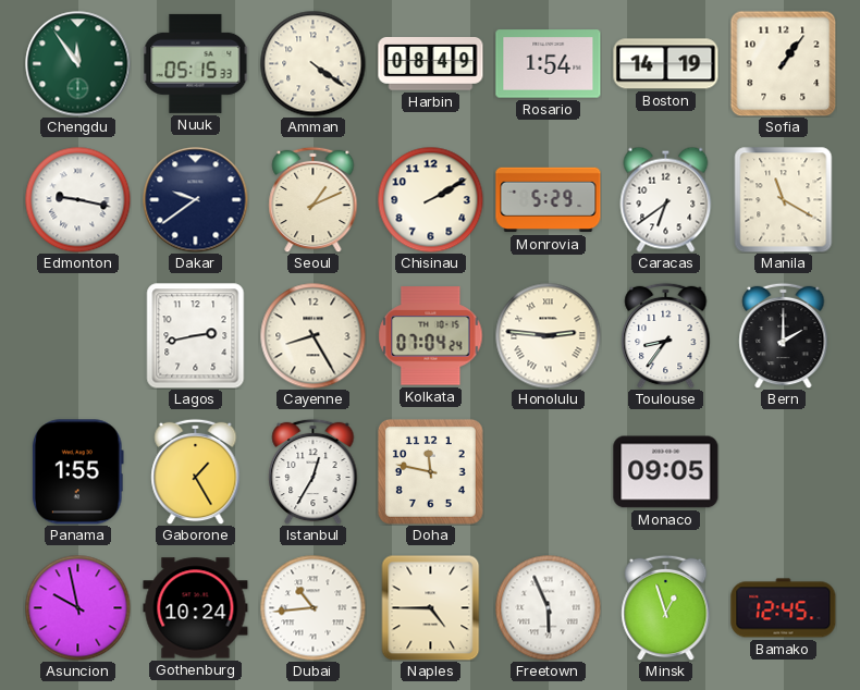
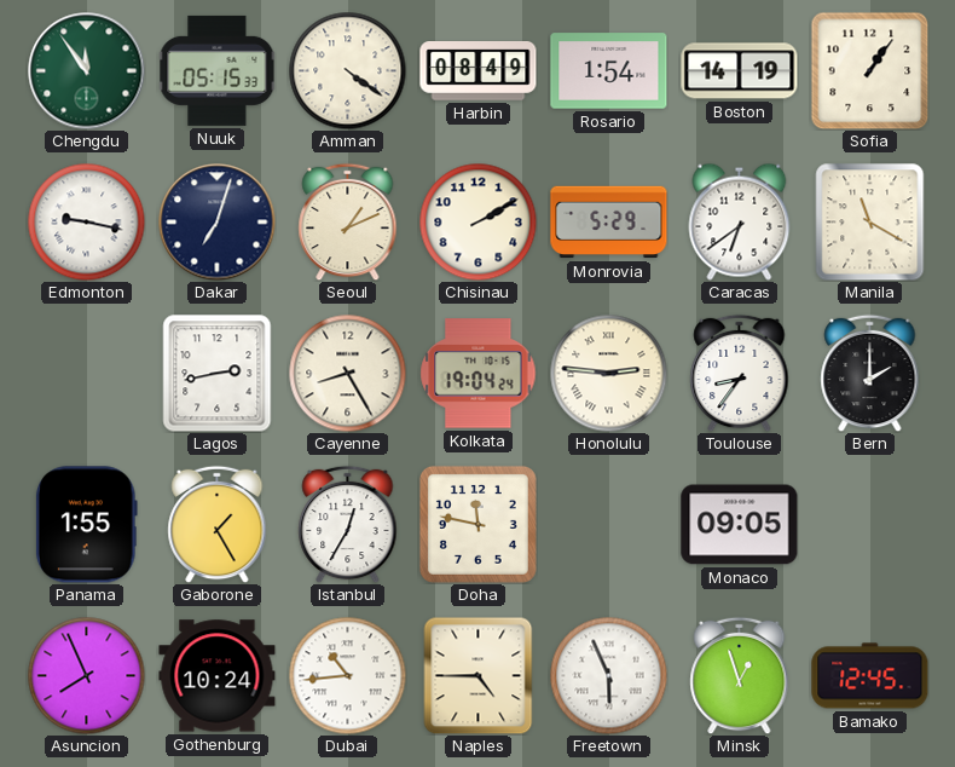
Dakar: 9:39 -> 7:03
Kolkata: 07:04 -> 19:04
Asuncion: 9:58 -> 7:56
